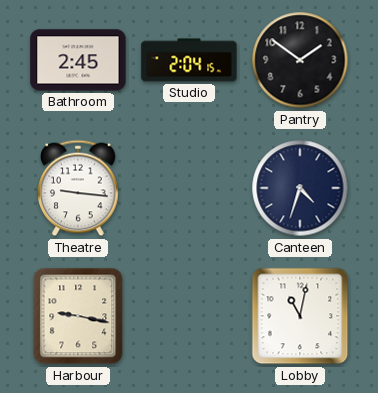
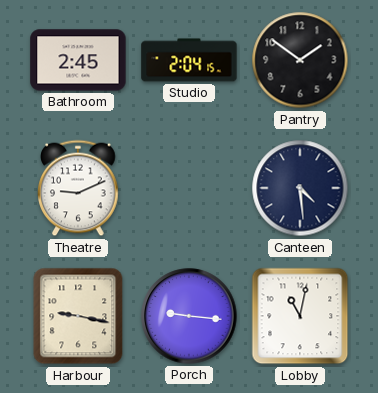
Theatre: 9:16 -> 9:11
Canteen: 4:33 -> 4:29
Porch: none -> 9:16
